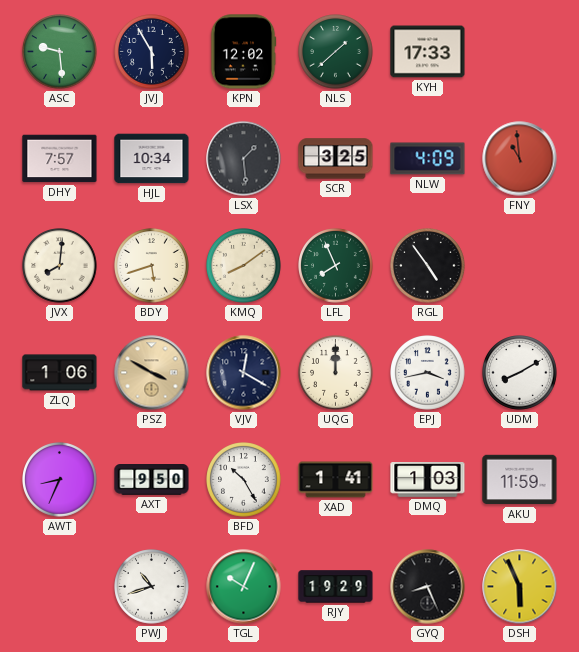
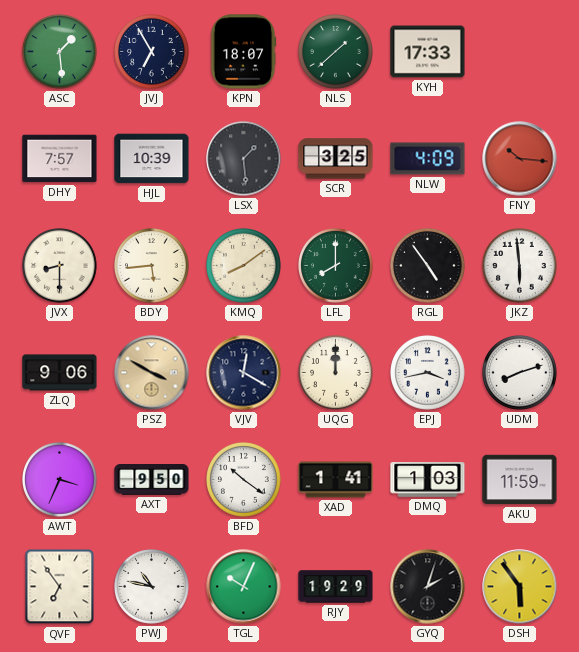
ASC: 9:29 -> 1:29
JVJ: 5:55 -> 6:55
KPN: 12:02 -> 18:07
HJL: 10:34 -> 10:39
FNY: 10:59 -> 10:16
JVX: 8:01 -> 8:30
BDY: 5:42 -> 5:44
LFL: 7:56 -> 8:00
JKZ: none -> 5:59
ZLQ: 1:06 -> 9:06
UDM: 8:10 -> 8:12
AWT: 8:34 -> 3:34
BFD: 10:25 -> 10:21
QVF: none -> 6:54
PWJ: 10:42 -> 10:47
GYQ: 8:26 -> 2:03
DSH: 5:56 -> 5:54
